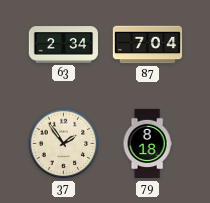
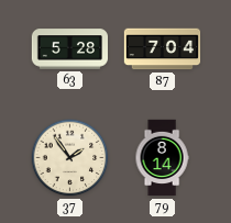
63: 2:34 -> 5:28
79: 8:18 -> 8:14
